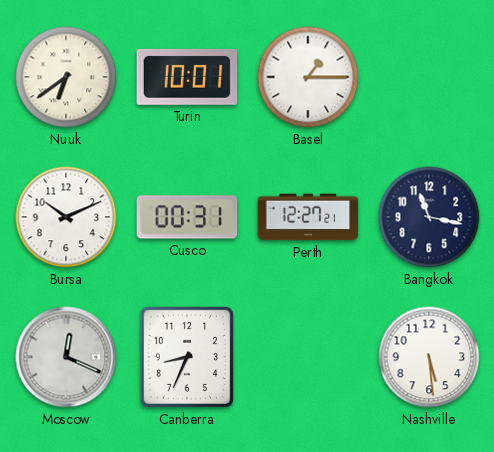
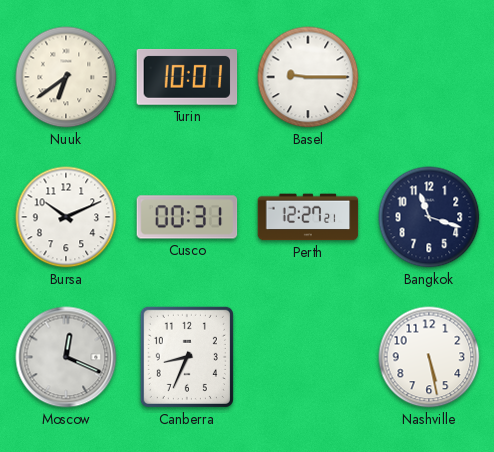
Basel: 1:15 -> 9:15
Bangkok: 11:17 -> 11:18
Nashville: 5:29 -> 5:28
